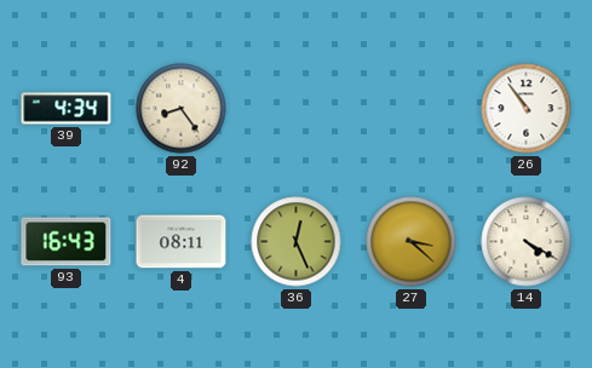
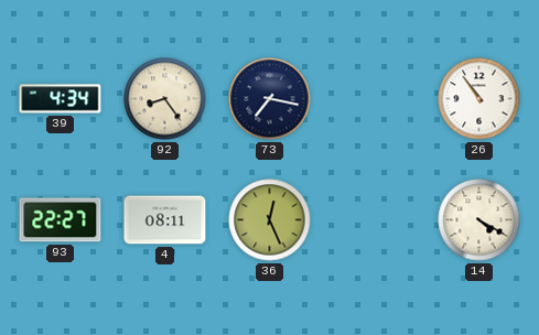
73: none -> 7:17
93: 16:43 -> 22:27
27: 3:22 -> none
